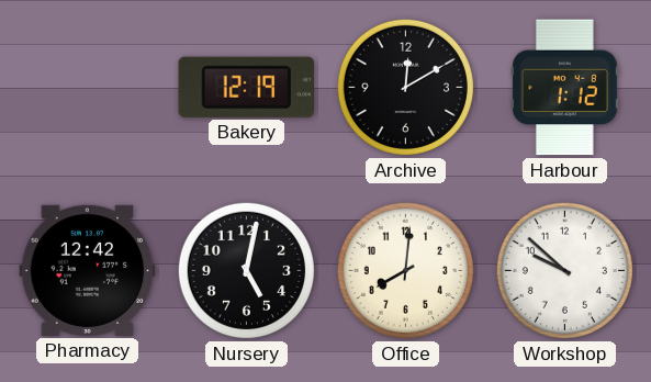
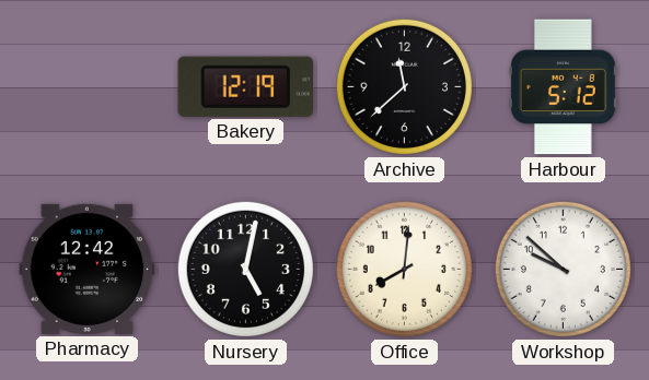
Archive: 12:10 -> 11:38
Harbour: 1:12 -> 5:12
